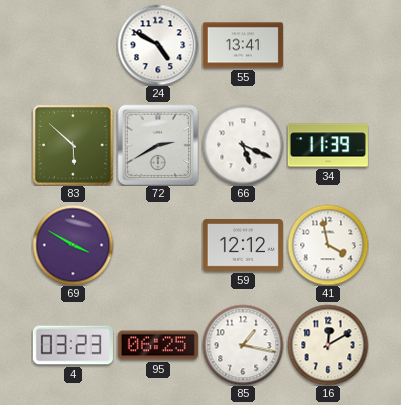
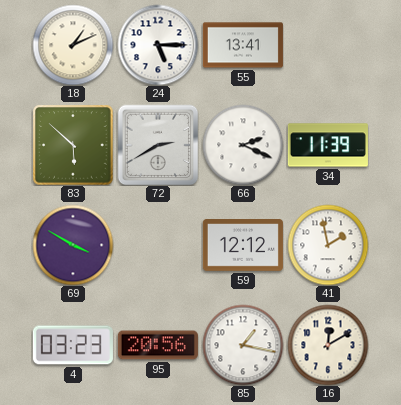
18: none -> 1:11
24: 4:50 -> 5:15
66: 5:19 -> 2:19
41: 3:58 -> 1:58
95: 06:25 -> 20:56
